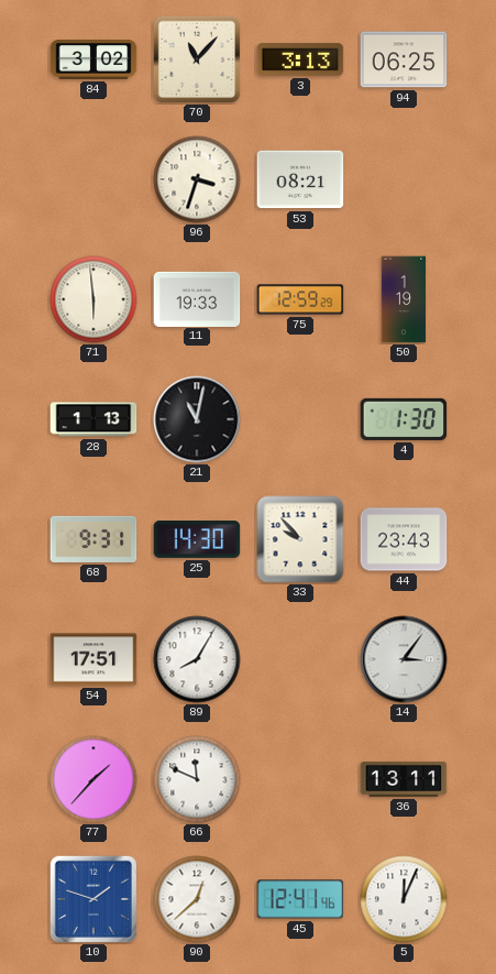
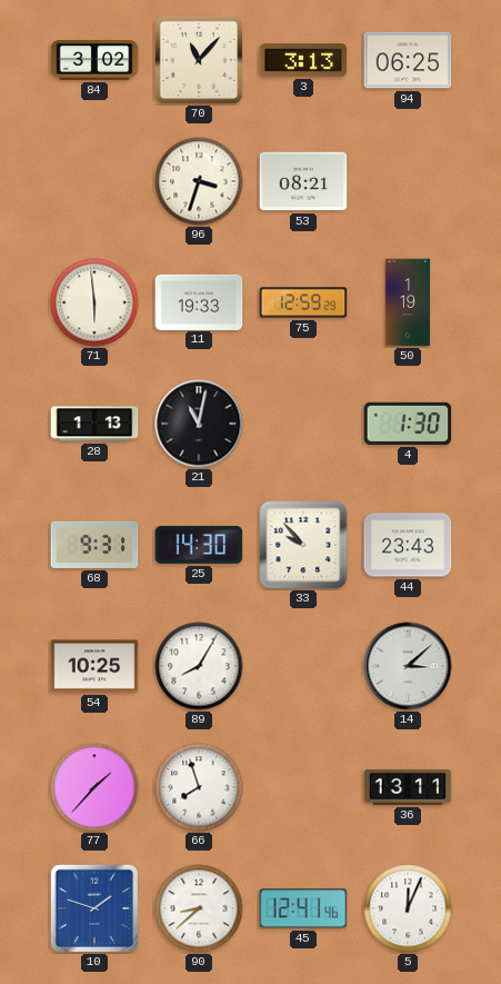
54: 17:51 -> 10:25
14: 3:06 -> 3:08
66: 11:49 -> 7:57
90: 12:38 -> 8:38
